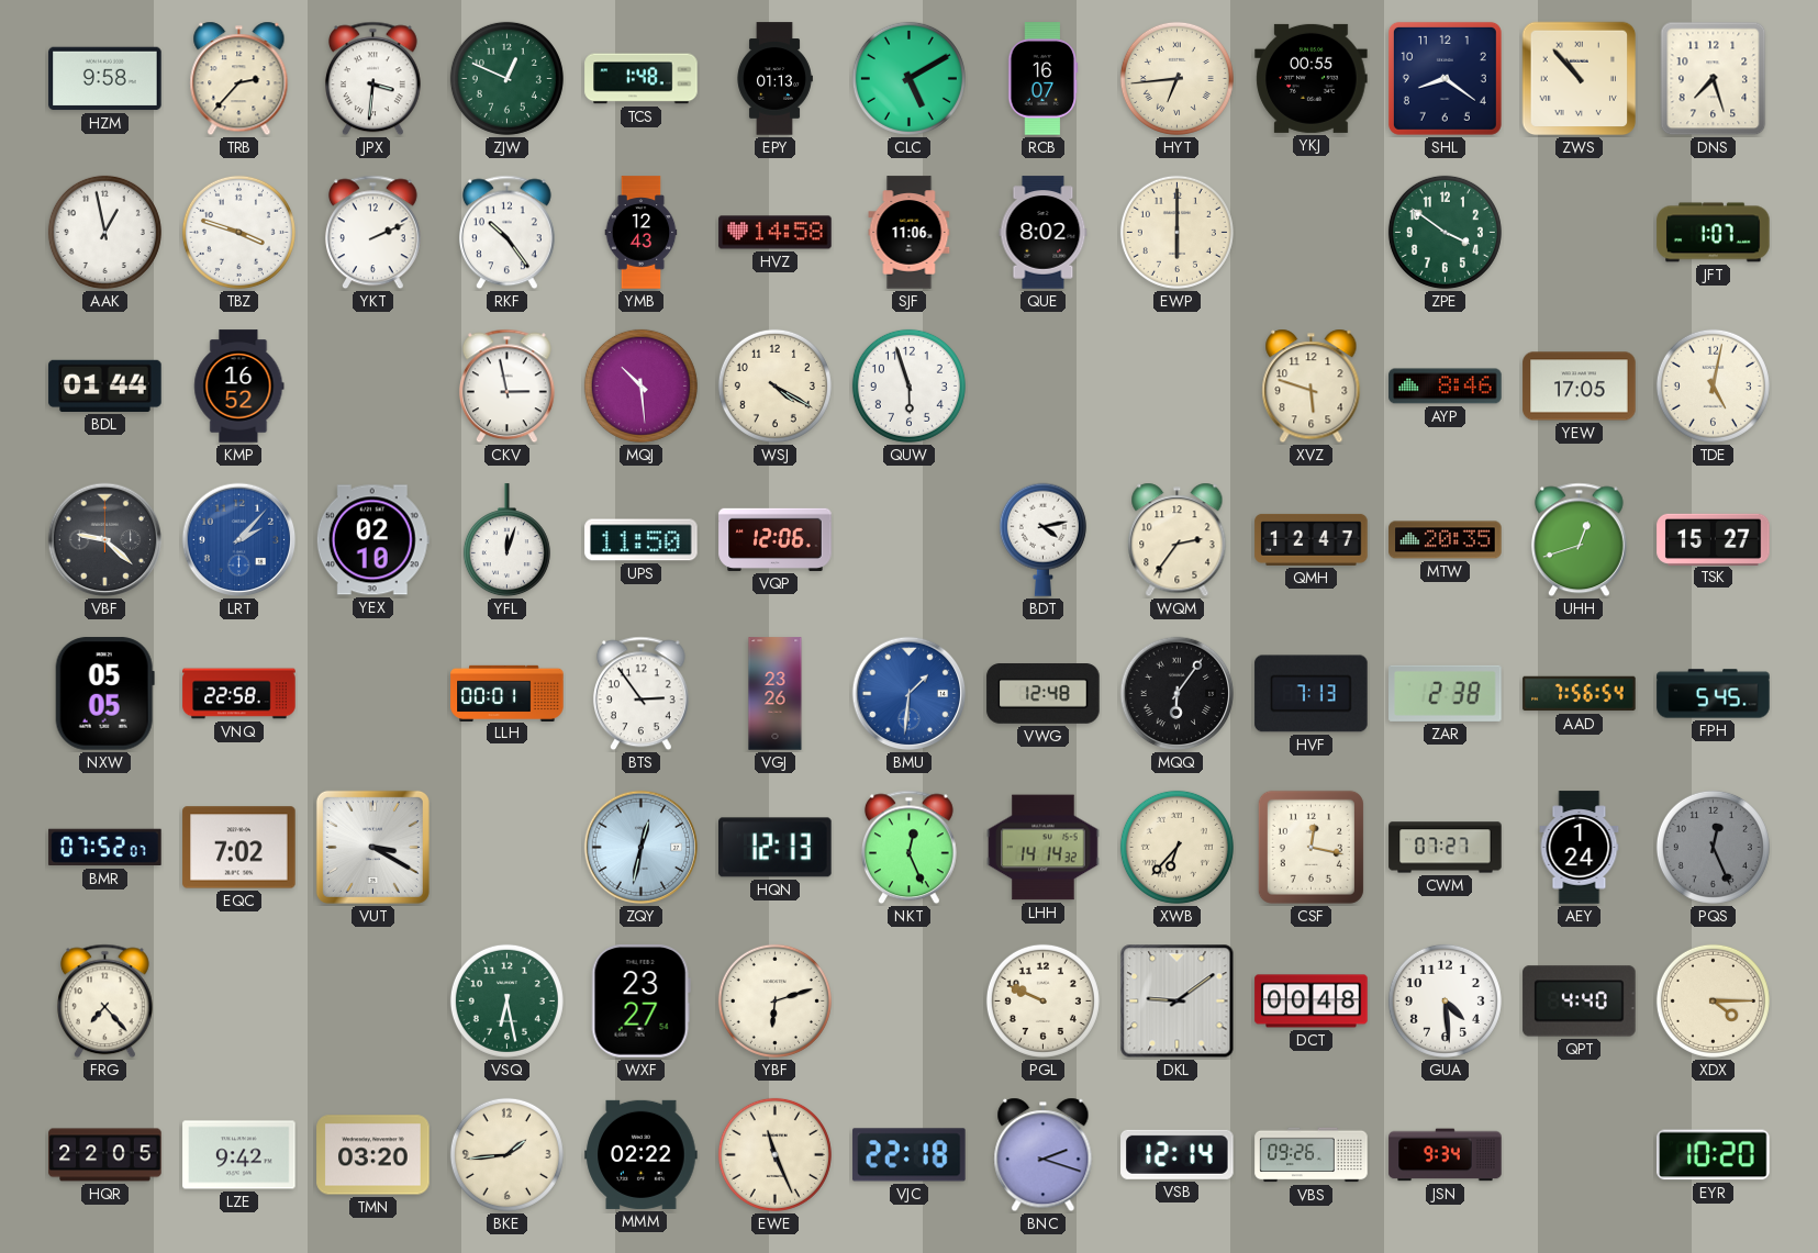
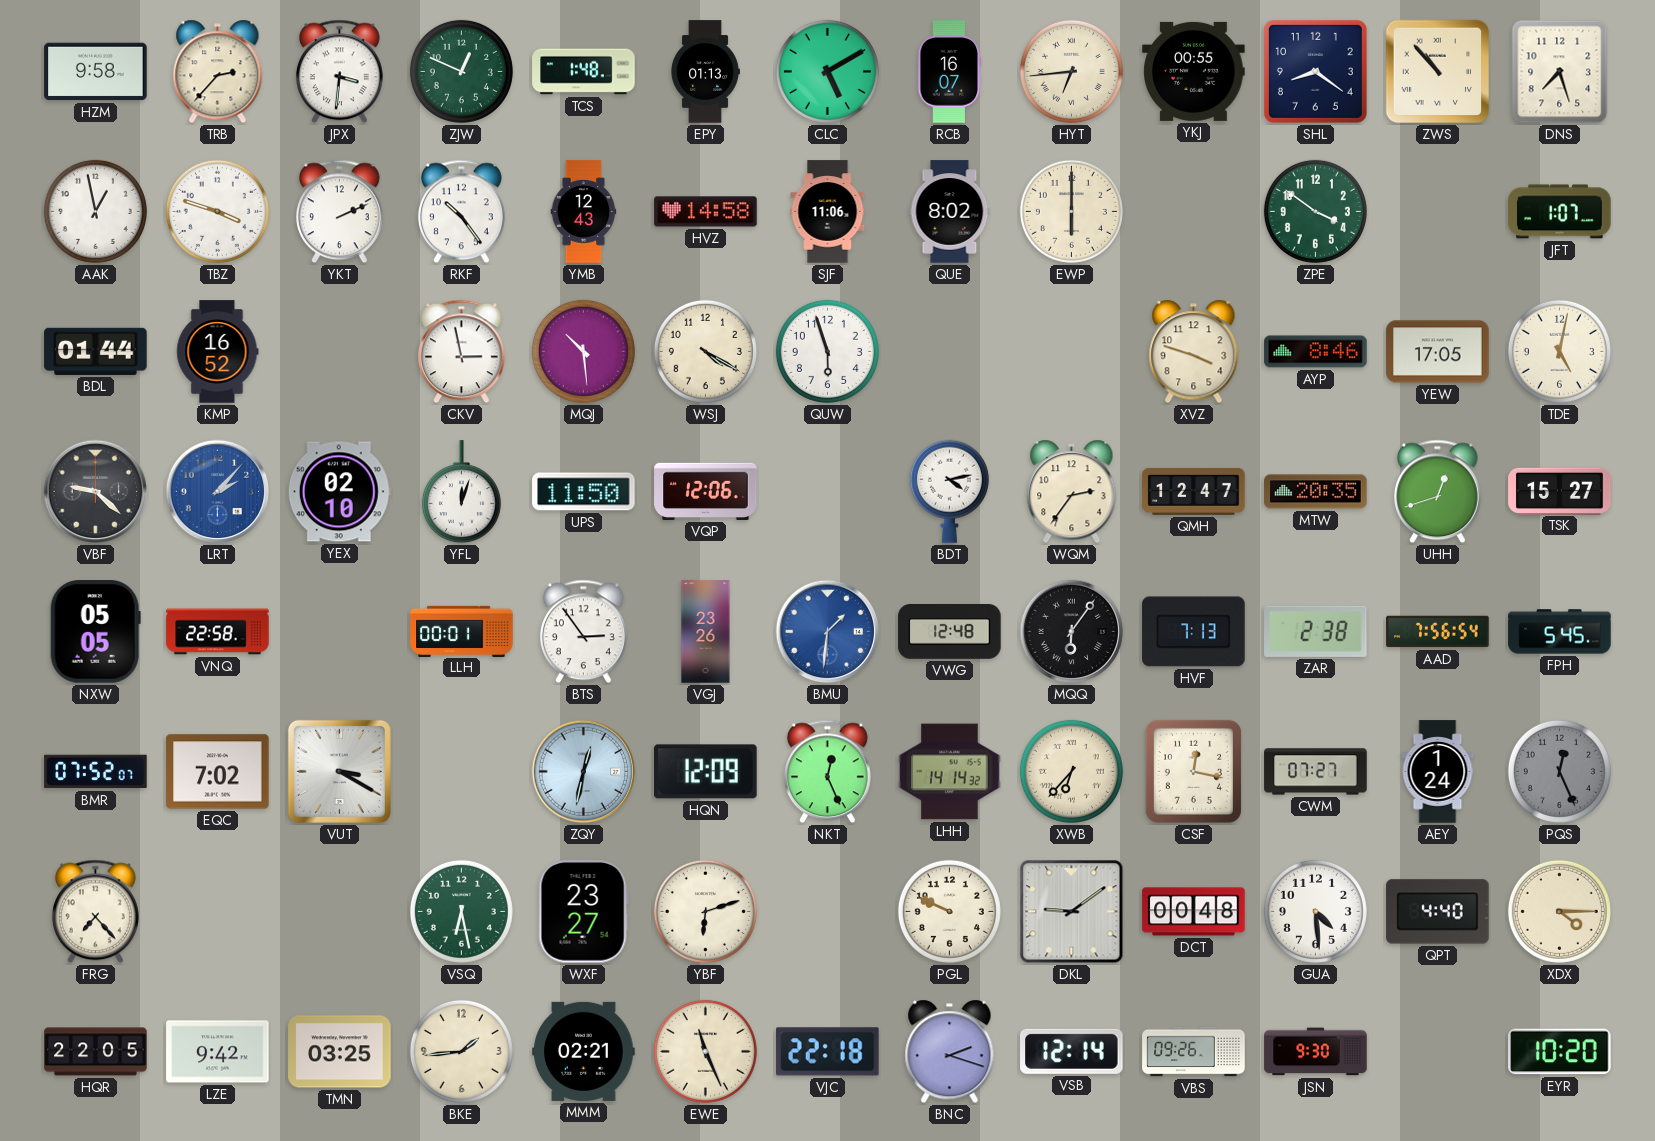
XVZ: 5:48 -> 3:48
HQN: 12:13 -> 12:09
TMN: 03:20 -> 03:25
MMM: 02:22 -> 02:21
JSN: 9:34 -> 9:30
